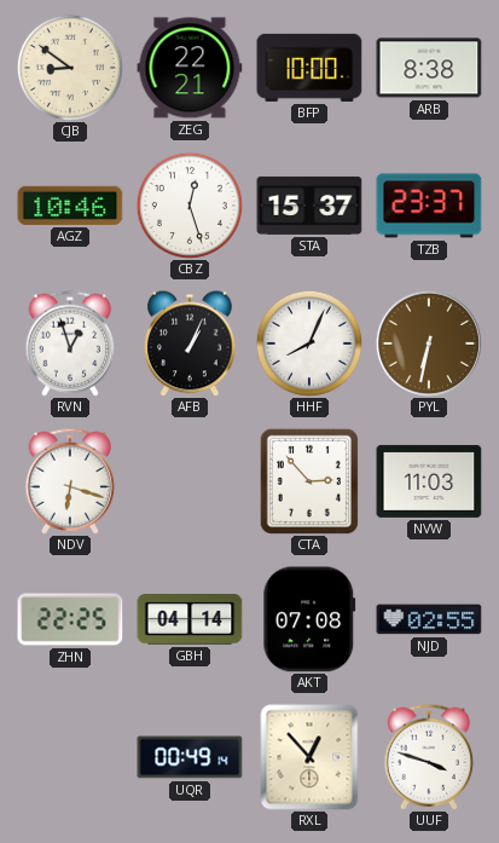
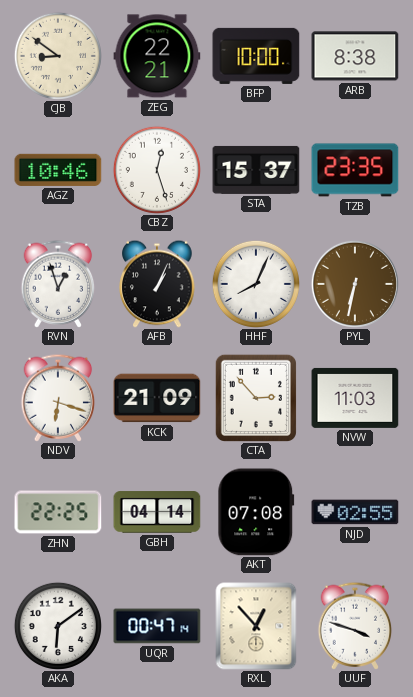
TZB: 23:37 -> 23:35
KCK: none -> 21:09
AKA: none -> 6:09
UQR: 00:49 -> 00:47
